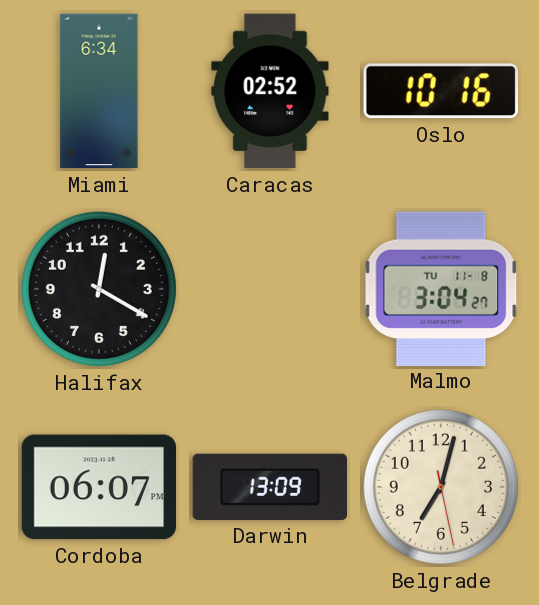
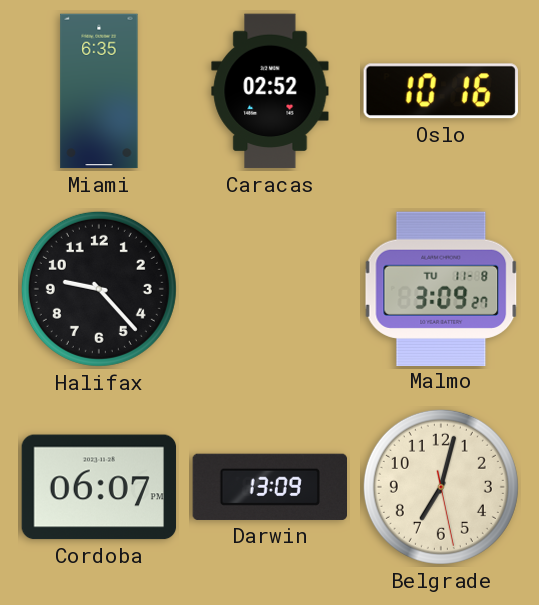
Miami: 6:34 -> 6:35
Halifax: 12:20 -> 9:23
Malmo: 3:04 -> 3:09
